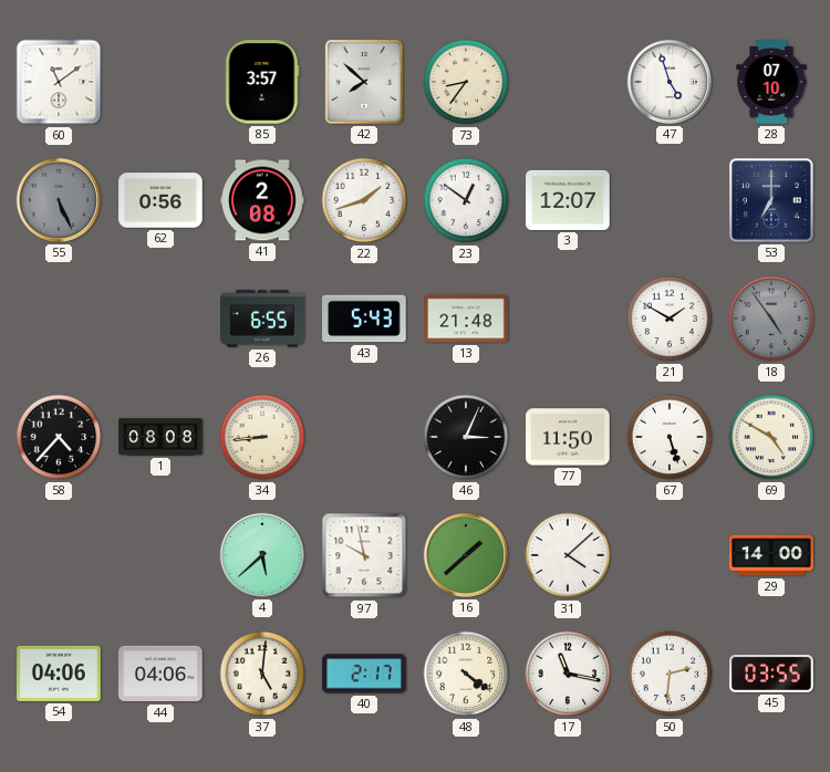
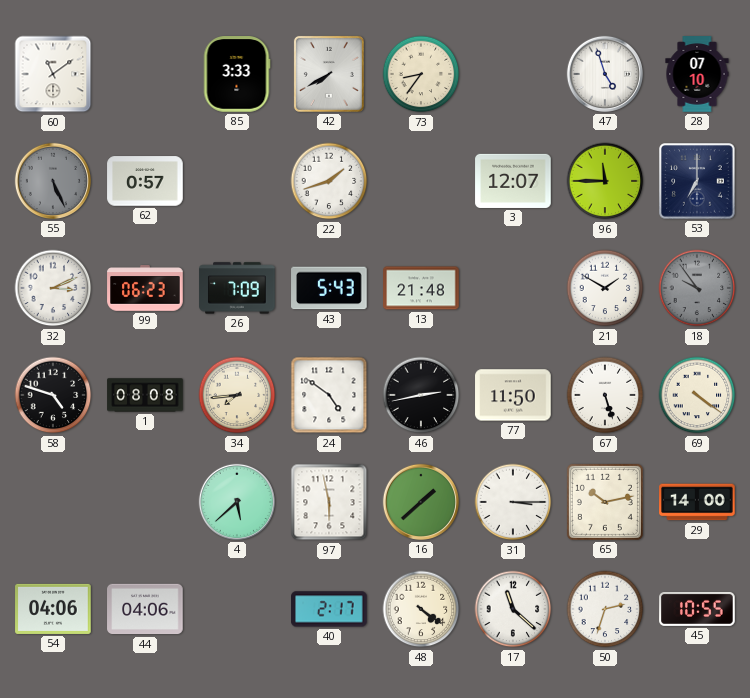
85: 3:57 -> 3:33
42: 7:52 -> 7:40
62: 0:56 -> 0:57
41: 2:08 -> none
23: 12:51 -> none
96: none -> 11:45
32: none -> 3:11
99: none -> 06:23
26: 6:55 -> 7:09
18: 4:54 -> 9:54
58: 4:37 -> 4:48
34: 8:44 -> 7:44
24: none -> 4:51
46: 3:04 -> 2:43
69: 4:50 -> 4:21
97: 9:58 -> 5:58
31: 4:08 -> 3:15
65: none -> 10:13
37: 5:01 -> none
17: 11:17 -> 11:22
50: 2:31 -> 2:33
45: 03:55 -> 10:55
